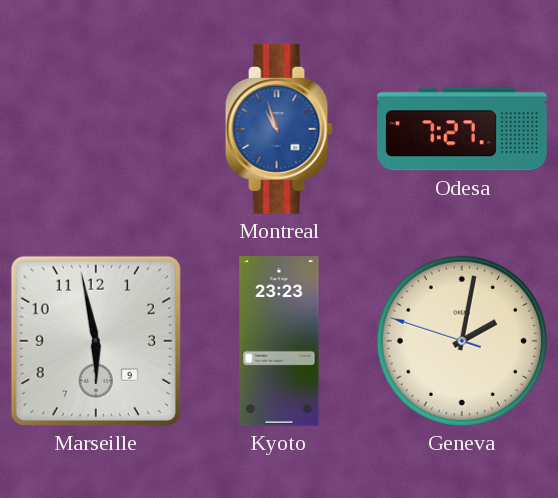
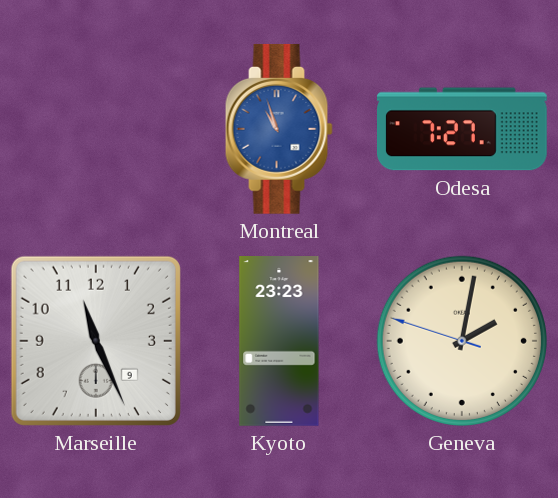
Marseille: 5:58 -> 11:26
